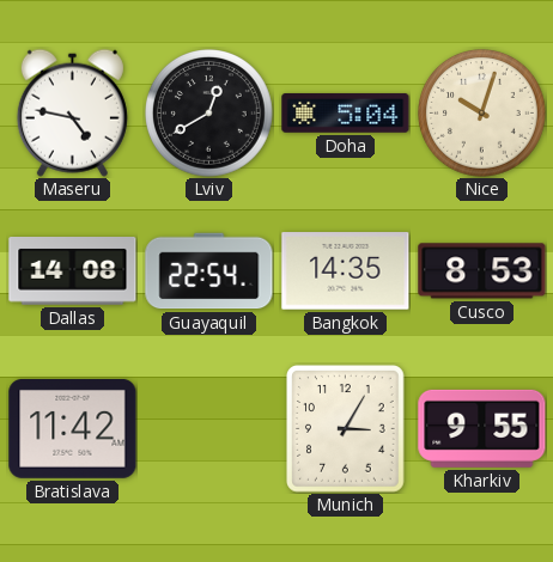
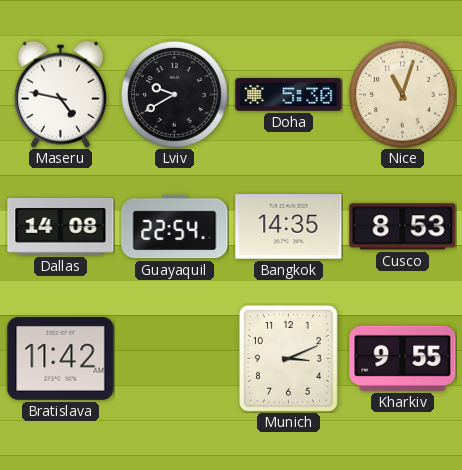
Lviv: 12:40 -> 9:40
Doha: 5:04 -> 5:30
Nice: 10:03 -> 11:03
Munich: 3:05 -> 3:11
